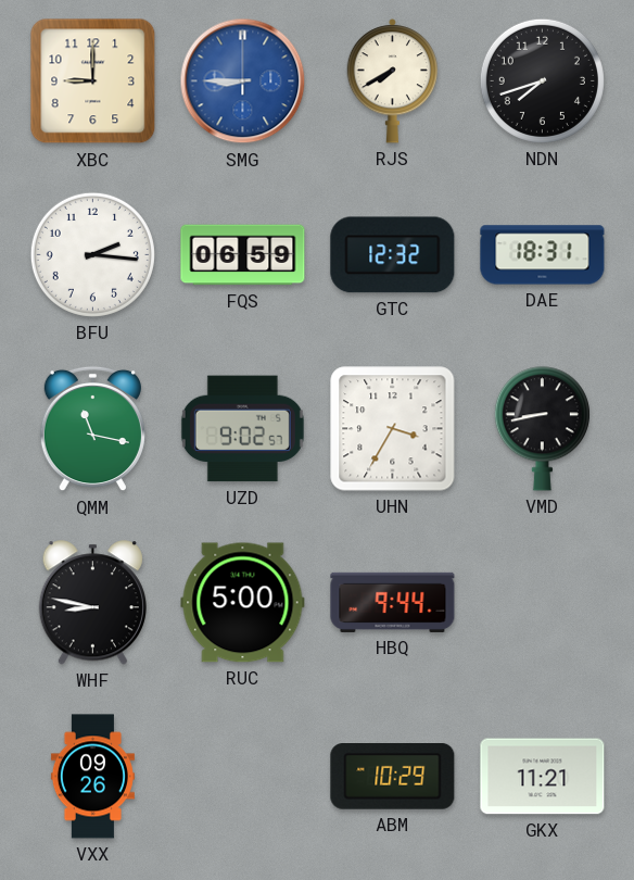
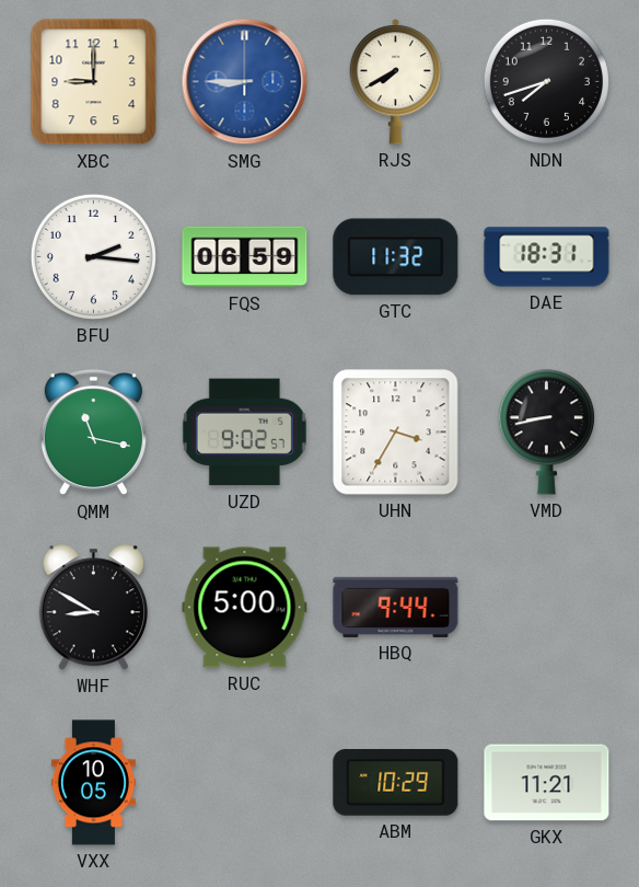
GTC: 12:32 -> 11:32
WHF: 8:47 -> 8:50
VXX: 09:26 -> 10:05
